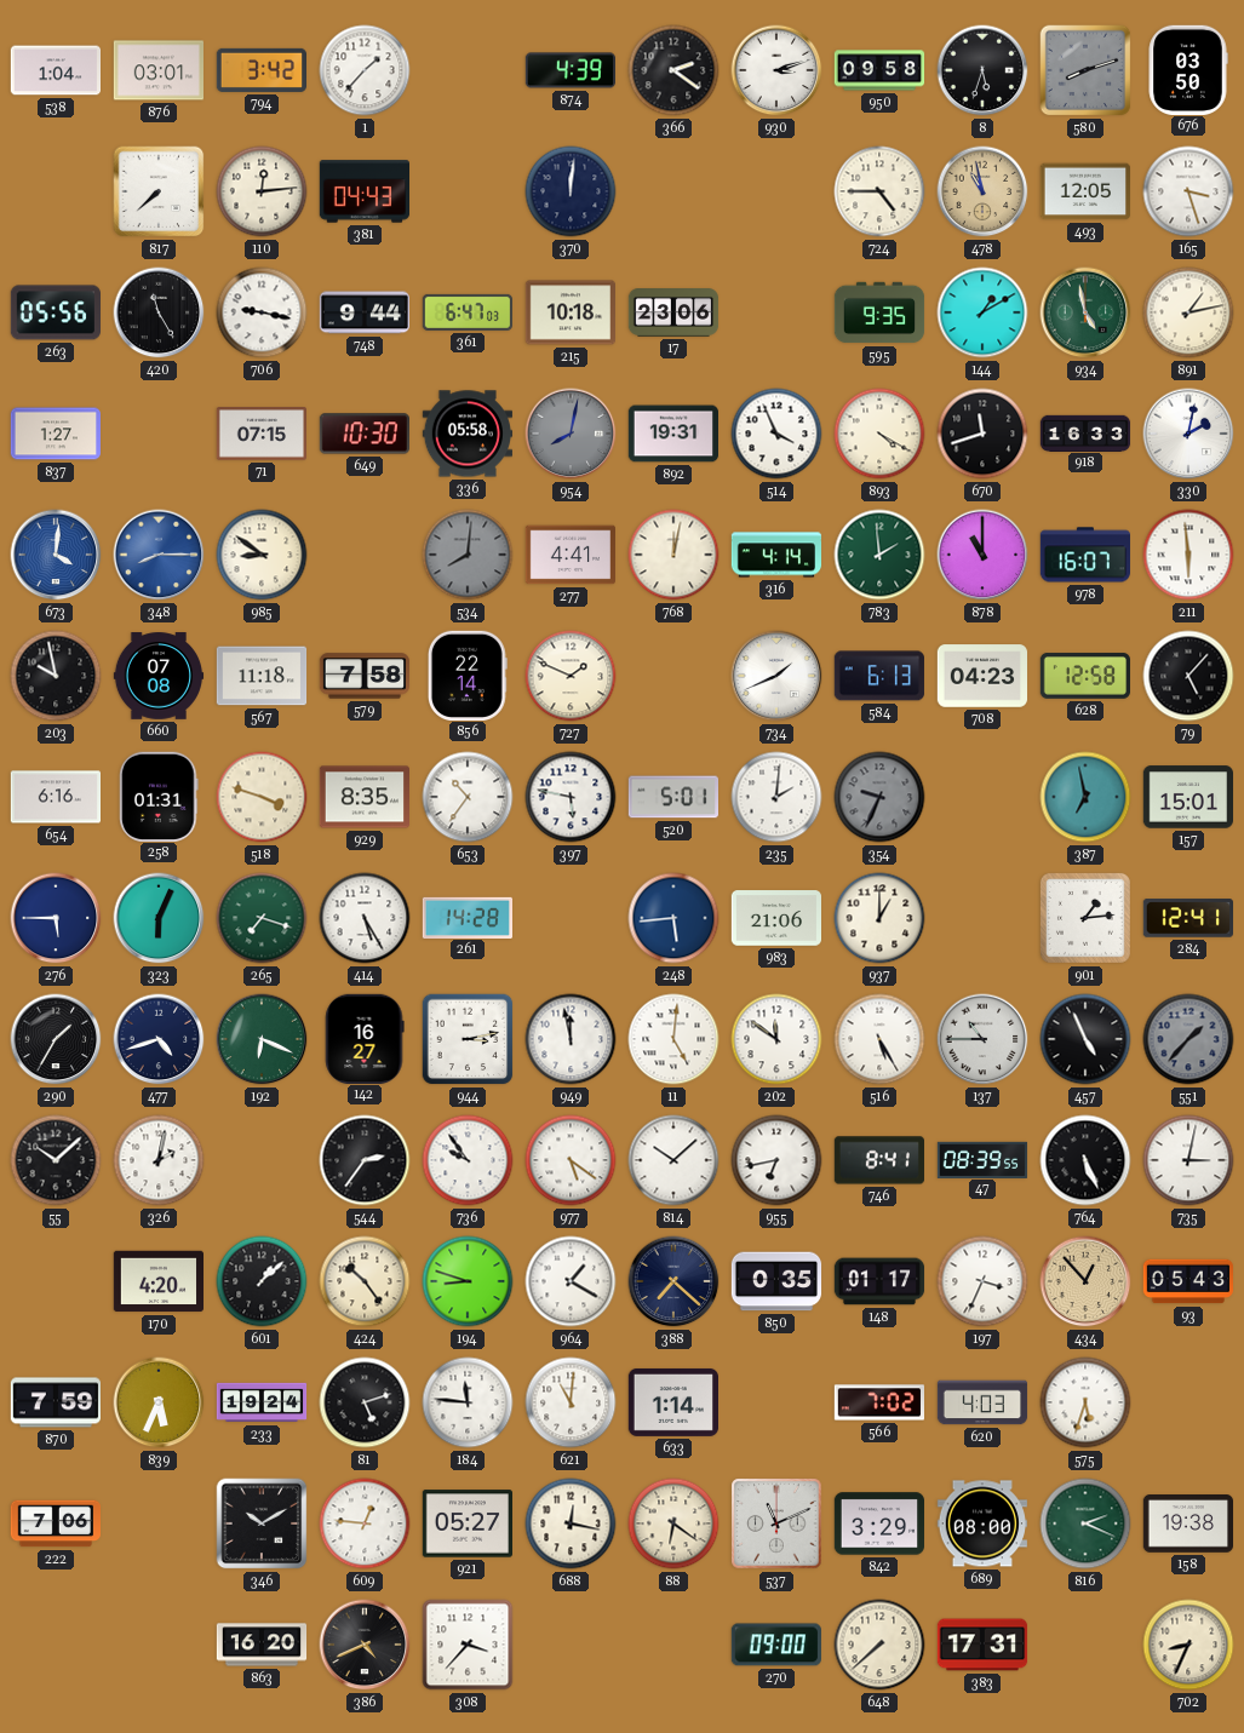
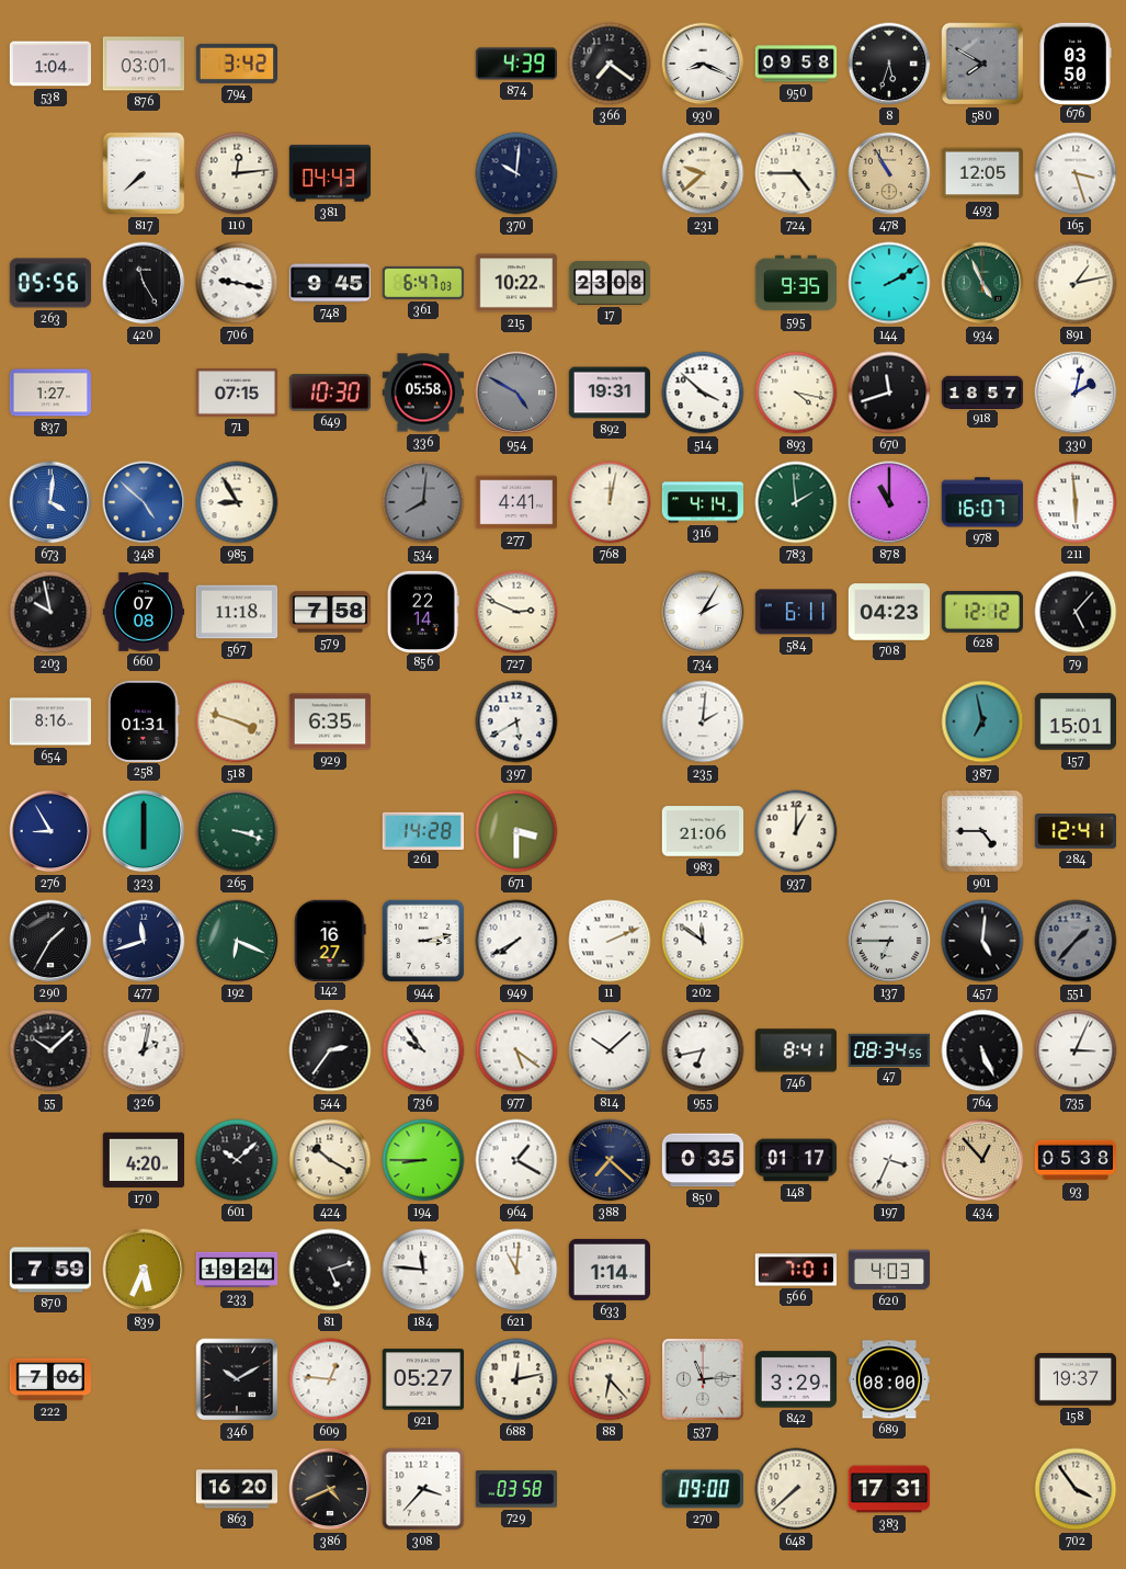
1: 1:37 -> none
366: 2:21 -> 7:21
930: 3:12 -> 8:19
580: 8:12 -> 7:50
370: 12:01 -> 10:01
231: none -> 9:38
478: 10:58 -> 10:55
748: 9:44 -> 9:45
215: 10:18 -> 10:22
17: 23:06 -> 23:08
144: 1:10 -> 2:10
934: 4:58 -> 4:56
954: 8:02 -> 4:50
514: 3:56 -> 3:52
893: 4:20 -> 4:17
918: 16:33 -> 18:57
348: 8:15 -> 4:52
985: 8:51 -> 8:55
727: 1:49 -> 2:49
734: 1:41 -> 2:05
584: 6:13 -> 6:11
628: 12:58 -> 12:12
654: 6:16 -> 8:16
929: 8:35 -> 6:35
653: 10:36 -> none
397: 5:47 -> 5:40
520: 5:01 -> none
354: 9:34 -> none
276: 5:45 -> 8:55
323: 6:04 -> 6:00
265: 7:18 -> 3:18
414: 5:25 -> none
671: none -> 3:30
248: 5:44 -> none
901: 1:14 -> 4:45
477: 4:42 -> 11:42
949: 11:58 -> 7:40
11: 5:01 -> 2:11
516: 5:25 -> none
137: 10:45 -> 6:45
457: 4:56 -> 5:01
47: 08:39 -> 08:34
735: 3:02 -> 3:04
601: 1:08 -> 10:08
424: 10:24 -> 10:20
194: 8:48 -> 8:45
93: 05:43 -> 05:38
566: 7:02 -> 7:01
575: 5:33 -> none
688: 12:17 -> 12:13
88: 6:21 -> 6:23
537: 11:11 -> 11:14
816: 2:19 -> none
158: 19:38 -> 19:37
729: none -> 03:58
702: 8:34 -> 3:54
